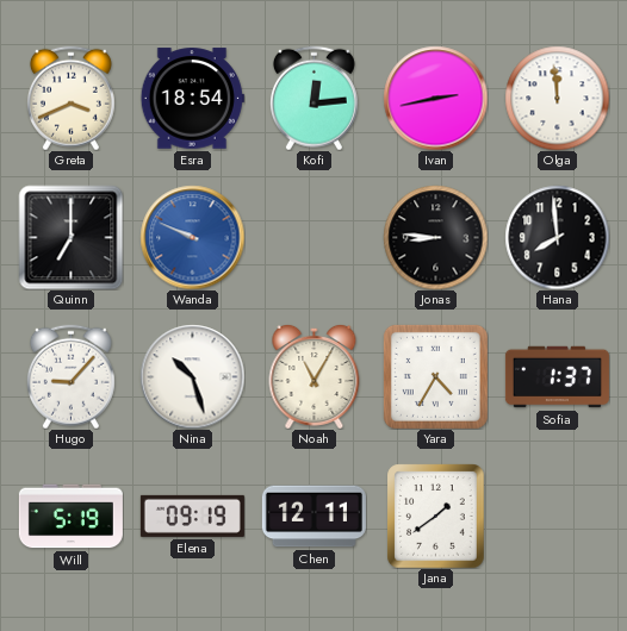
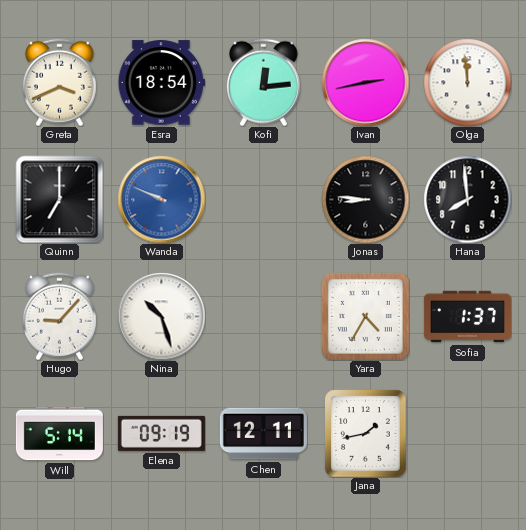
Noah: 11:05 -> none
Will: 5:19 -> 5:14
Jana: 1:39 -> 1:43
